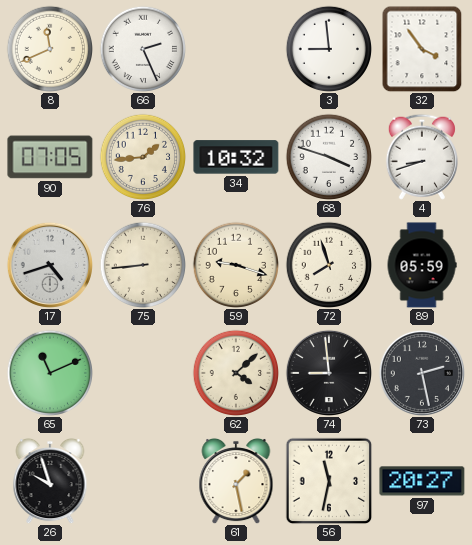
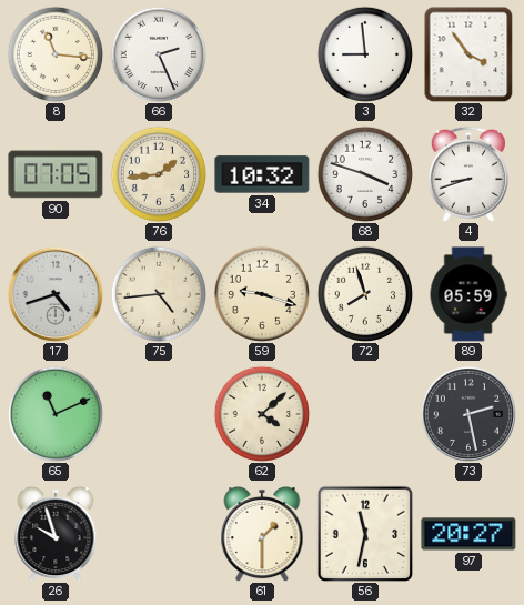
8: 11:41 -> 11:16
75: 8:44 -> 4:44
74: 8:59 -> none
61: 1:28 -> 1:30
